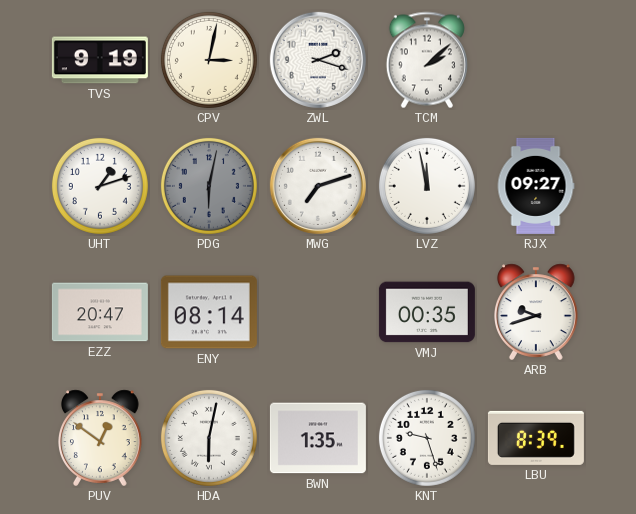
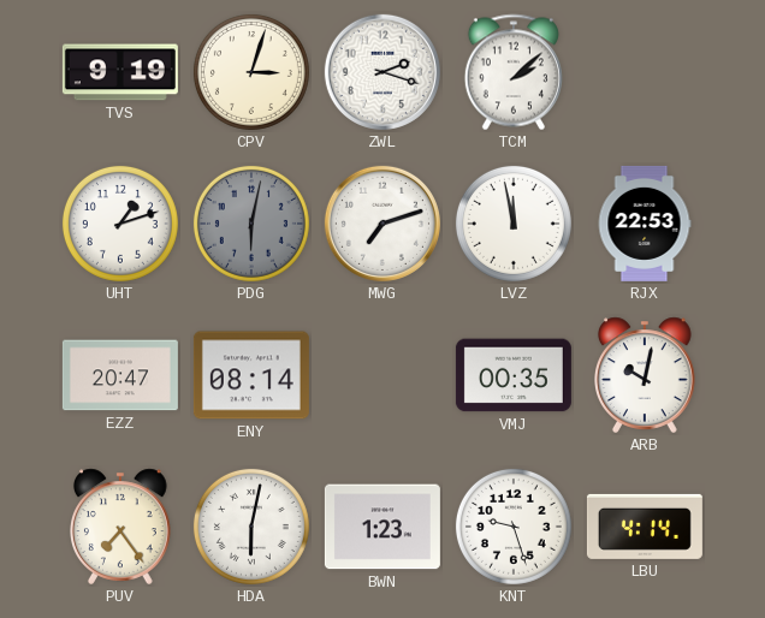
CPV: 3:02 -> 3:03
RJX: 09:27 -> 22:53
ARB: 9:42 -> 10:02
PUV: 12:51 -> 7:24
BWN: 1:35 -> 1:23
LBU: 8:39 -> 4:14
